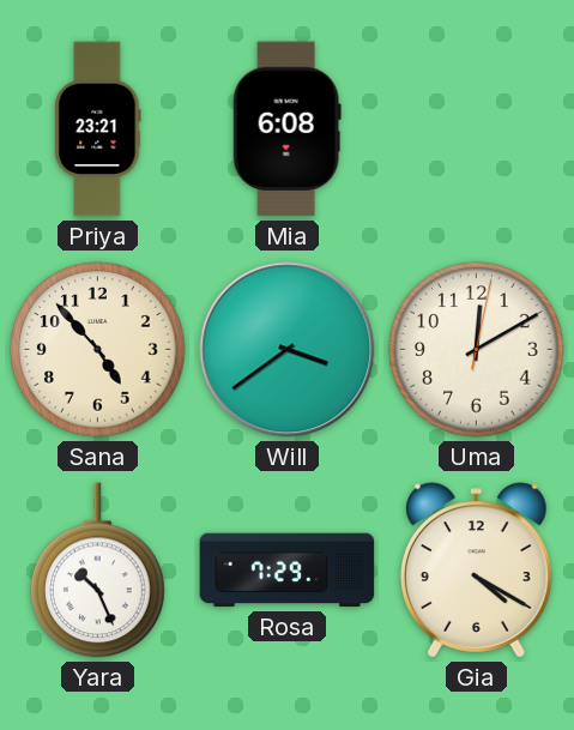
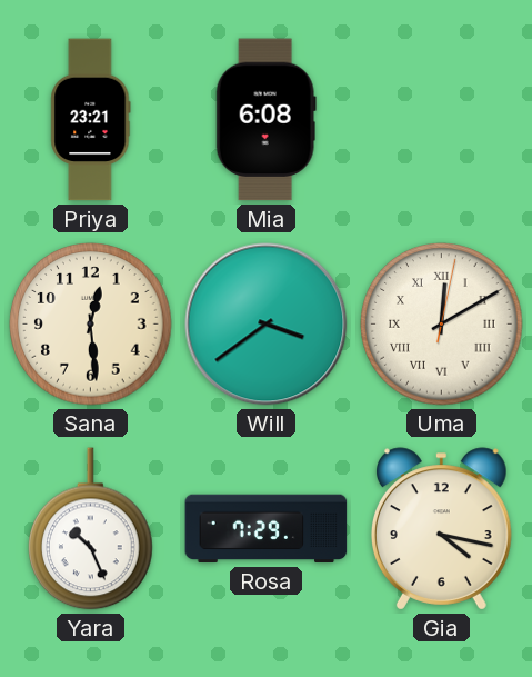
Sana: 4:53 -> 12:29
Uma numerals: Arabic -> Roman
Gia: 4:20 -> 4:17
